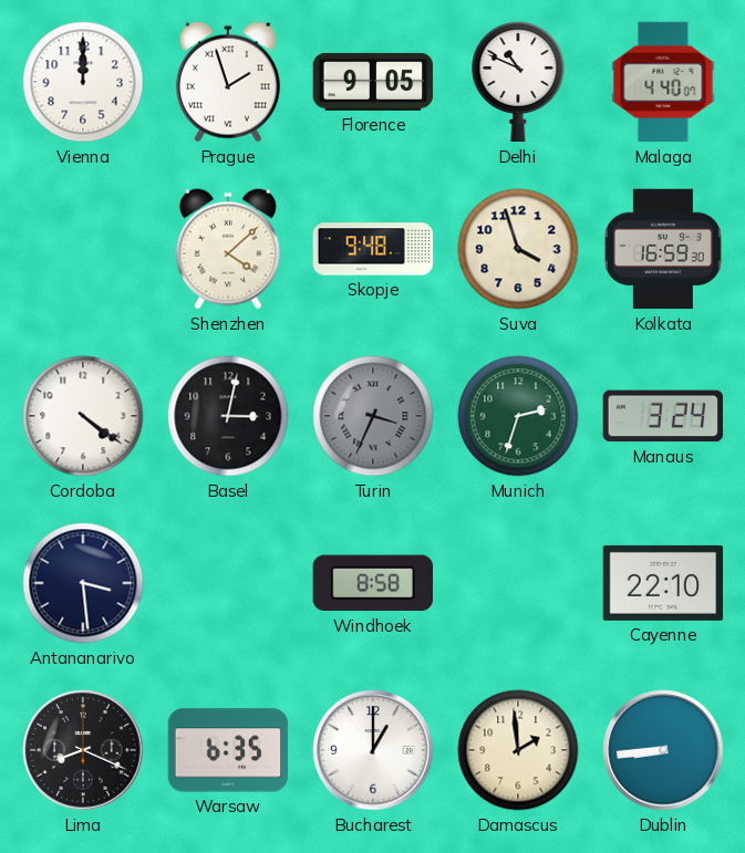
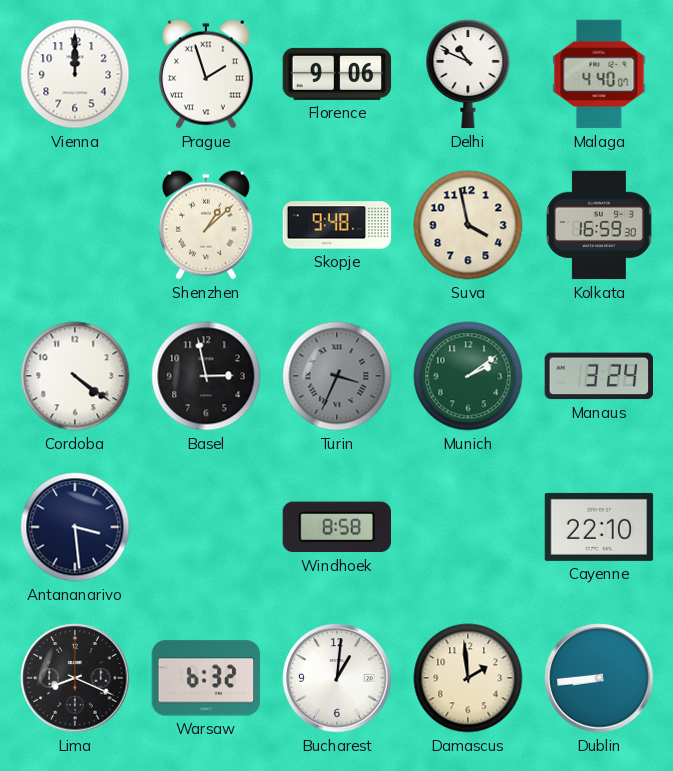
Florence: 9:05 -> 9:06
Shenzhen: 4:08 -> 1:08
Suva: 3:57 -> 3:58
Basel: 3:02 -> 2:58
Munich: 2:33 -> 2:09
Warsaw: 6:35 -> 6:32
Bucharest: 1:00 -> 1:01
